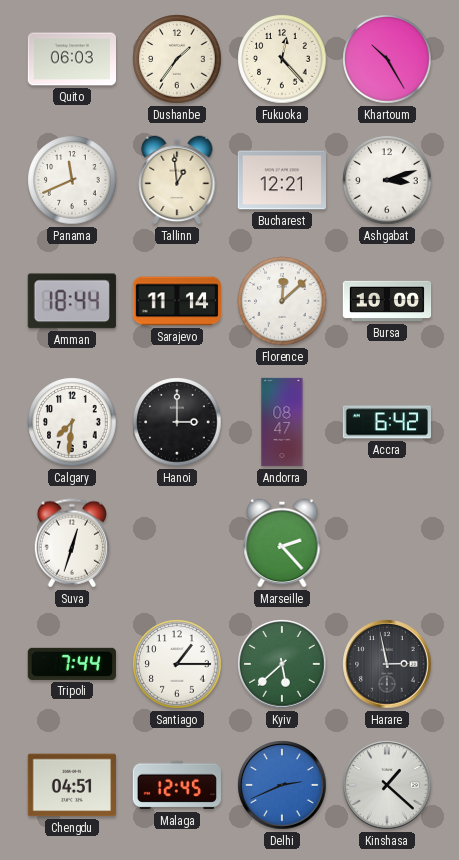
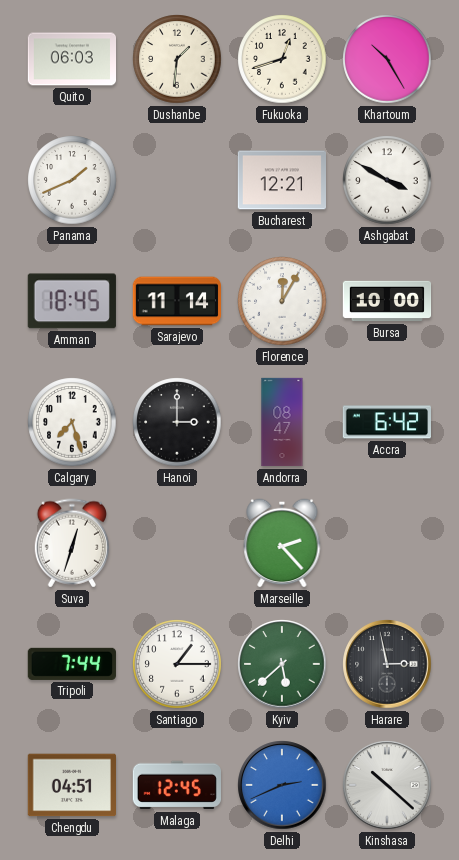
Dushanbe: 1:36 -> 1:31
Fukuoka: 12:23 -> 12:42
Panama: 11:41 -> 1:41
Tallinn: 12:59 -> none
Ashgabat: 3:12 -> 3:50
Amman: 18:44 -> 18:45
Florence: 12:08 -> 12:05
Calgary: 7:31 -> 7:27
Kinshasa: 1:22 -> 10:22
